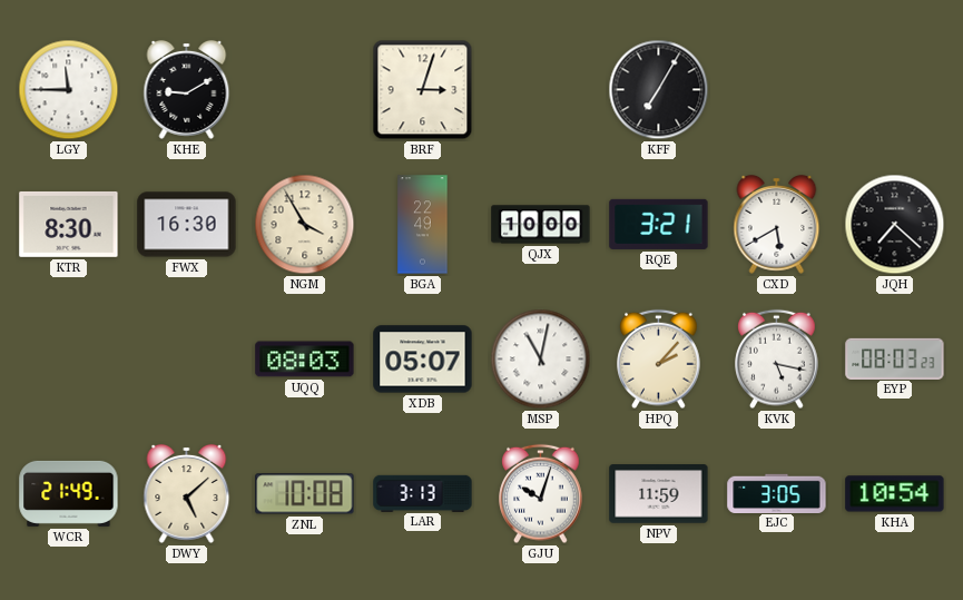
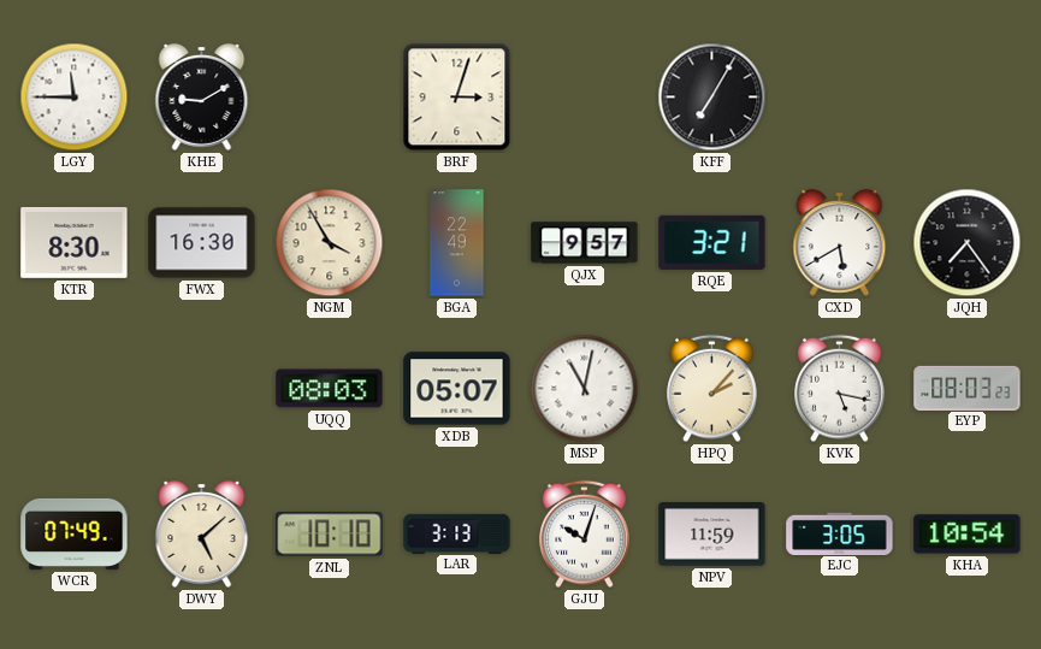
QJX: 10:00 -> 9:57
JQH: 7:22 -> 7:24
WCR: 21:49 -> 07:49
ZNL: 10:08 -> 10:10
